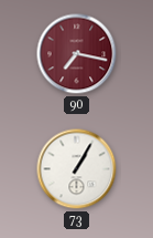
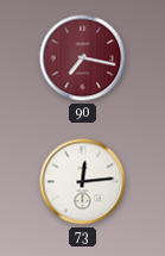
73: 1:05 -> 12:14
